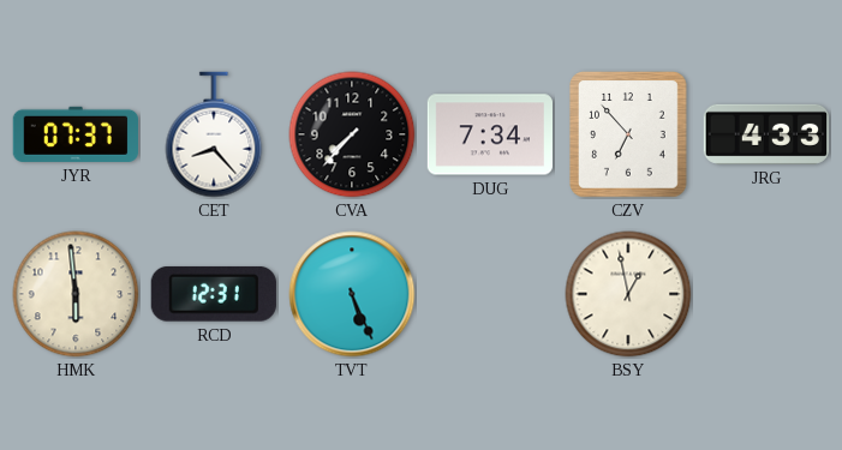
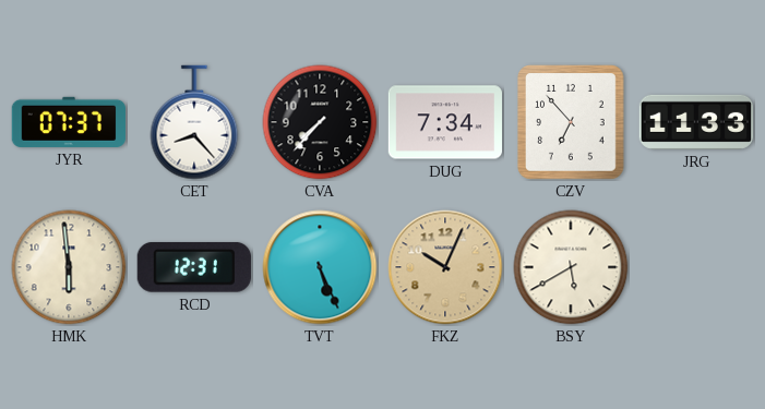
JRG: 4:33 -> 11:33
FKZ: none -> 10:04
BSY: 12:58 -> 5:40
